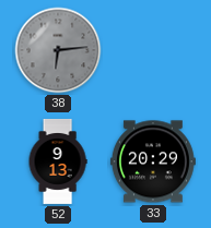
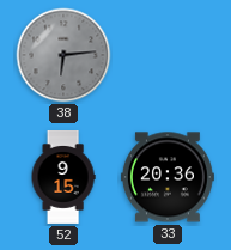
52: 9:13 -> 9:15
33: 20:29 -> 20:36
